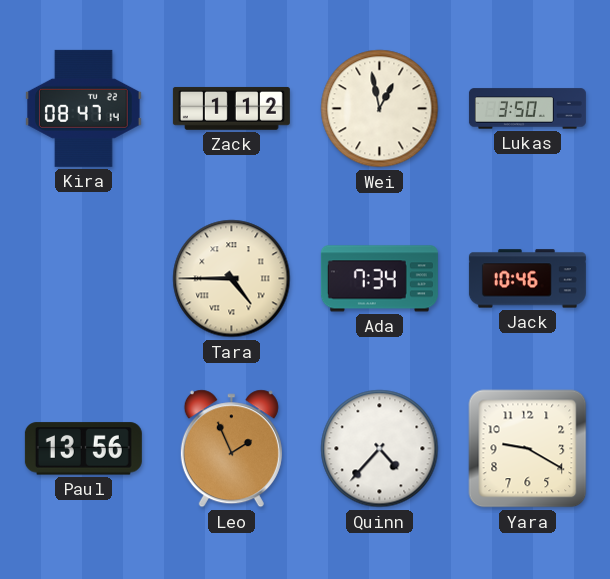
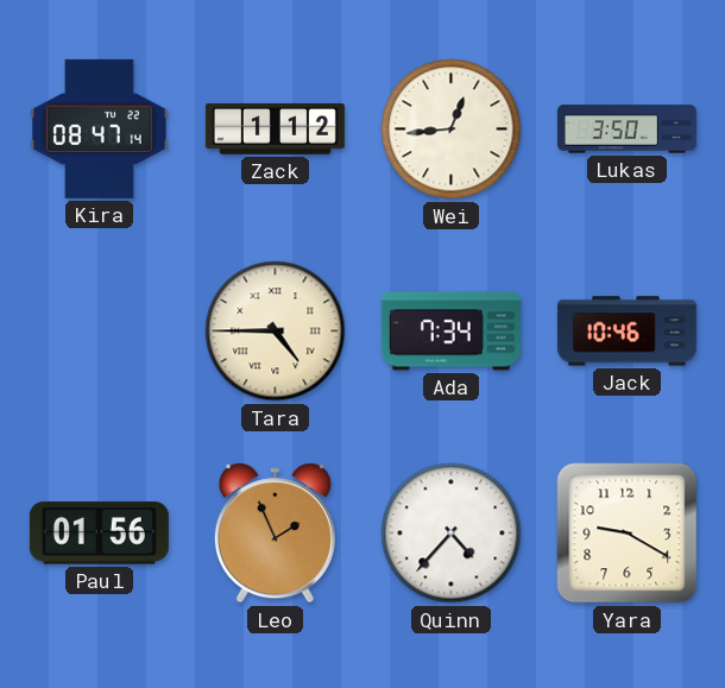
Wei: 12:58 -> 12:44
Paul: 13:56 -> 01:56
